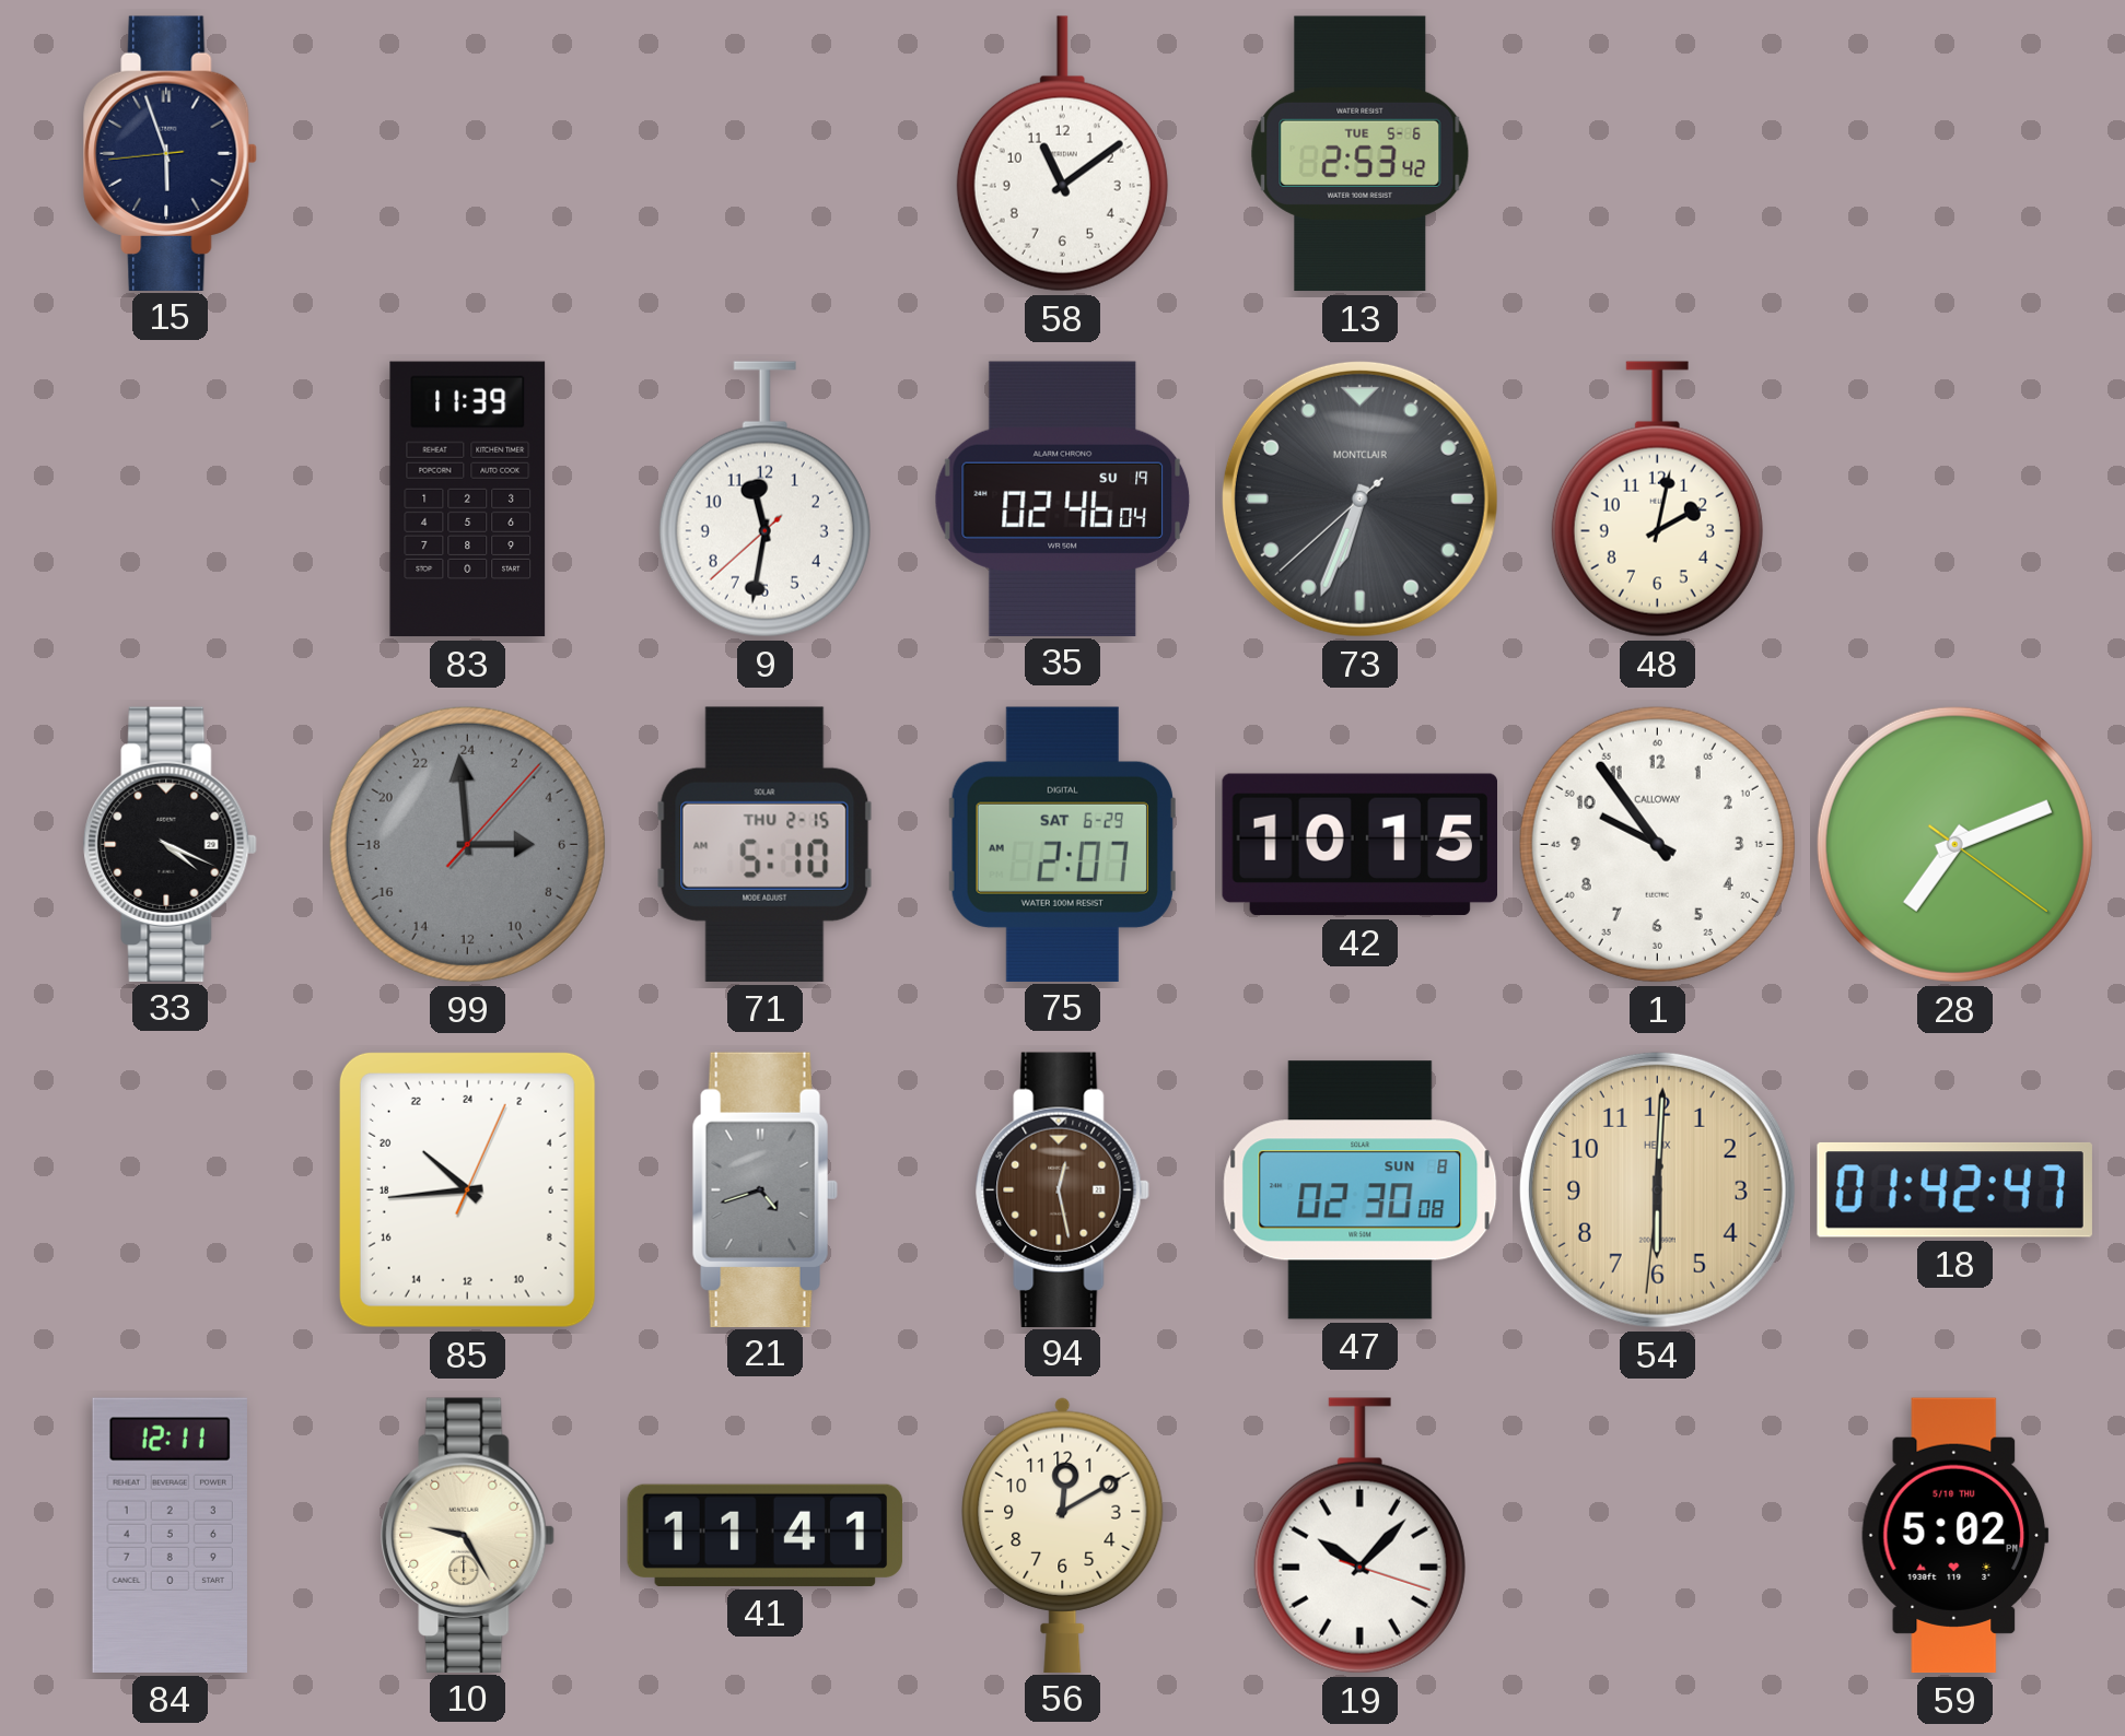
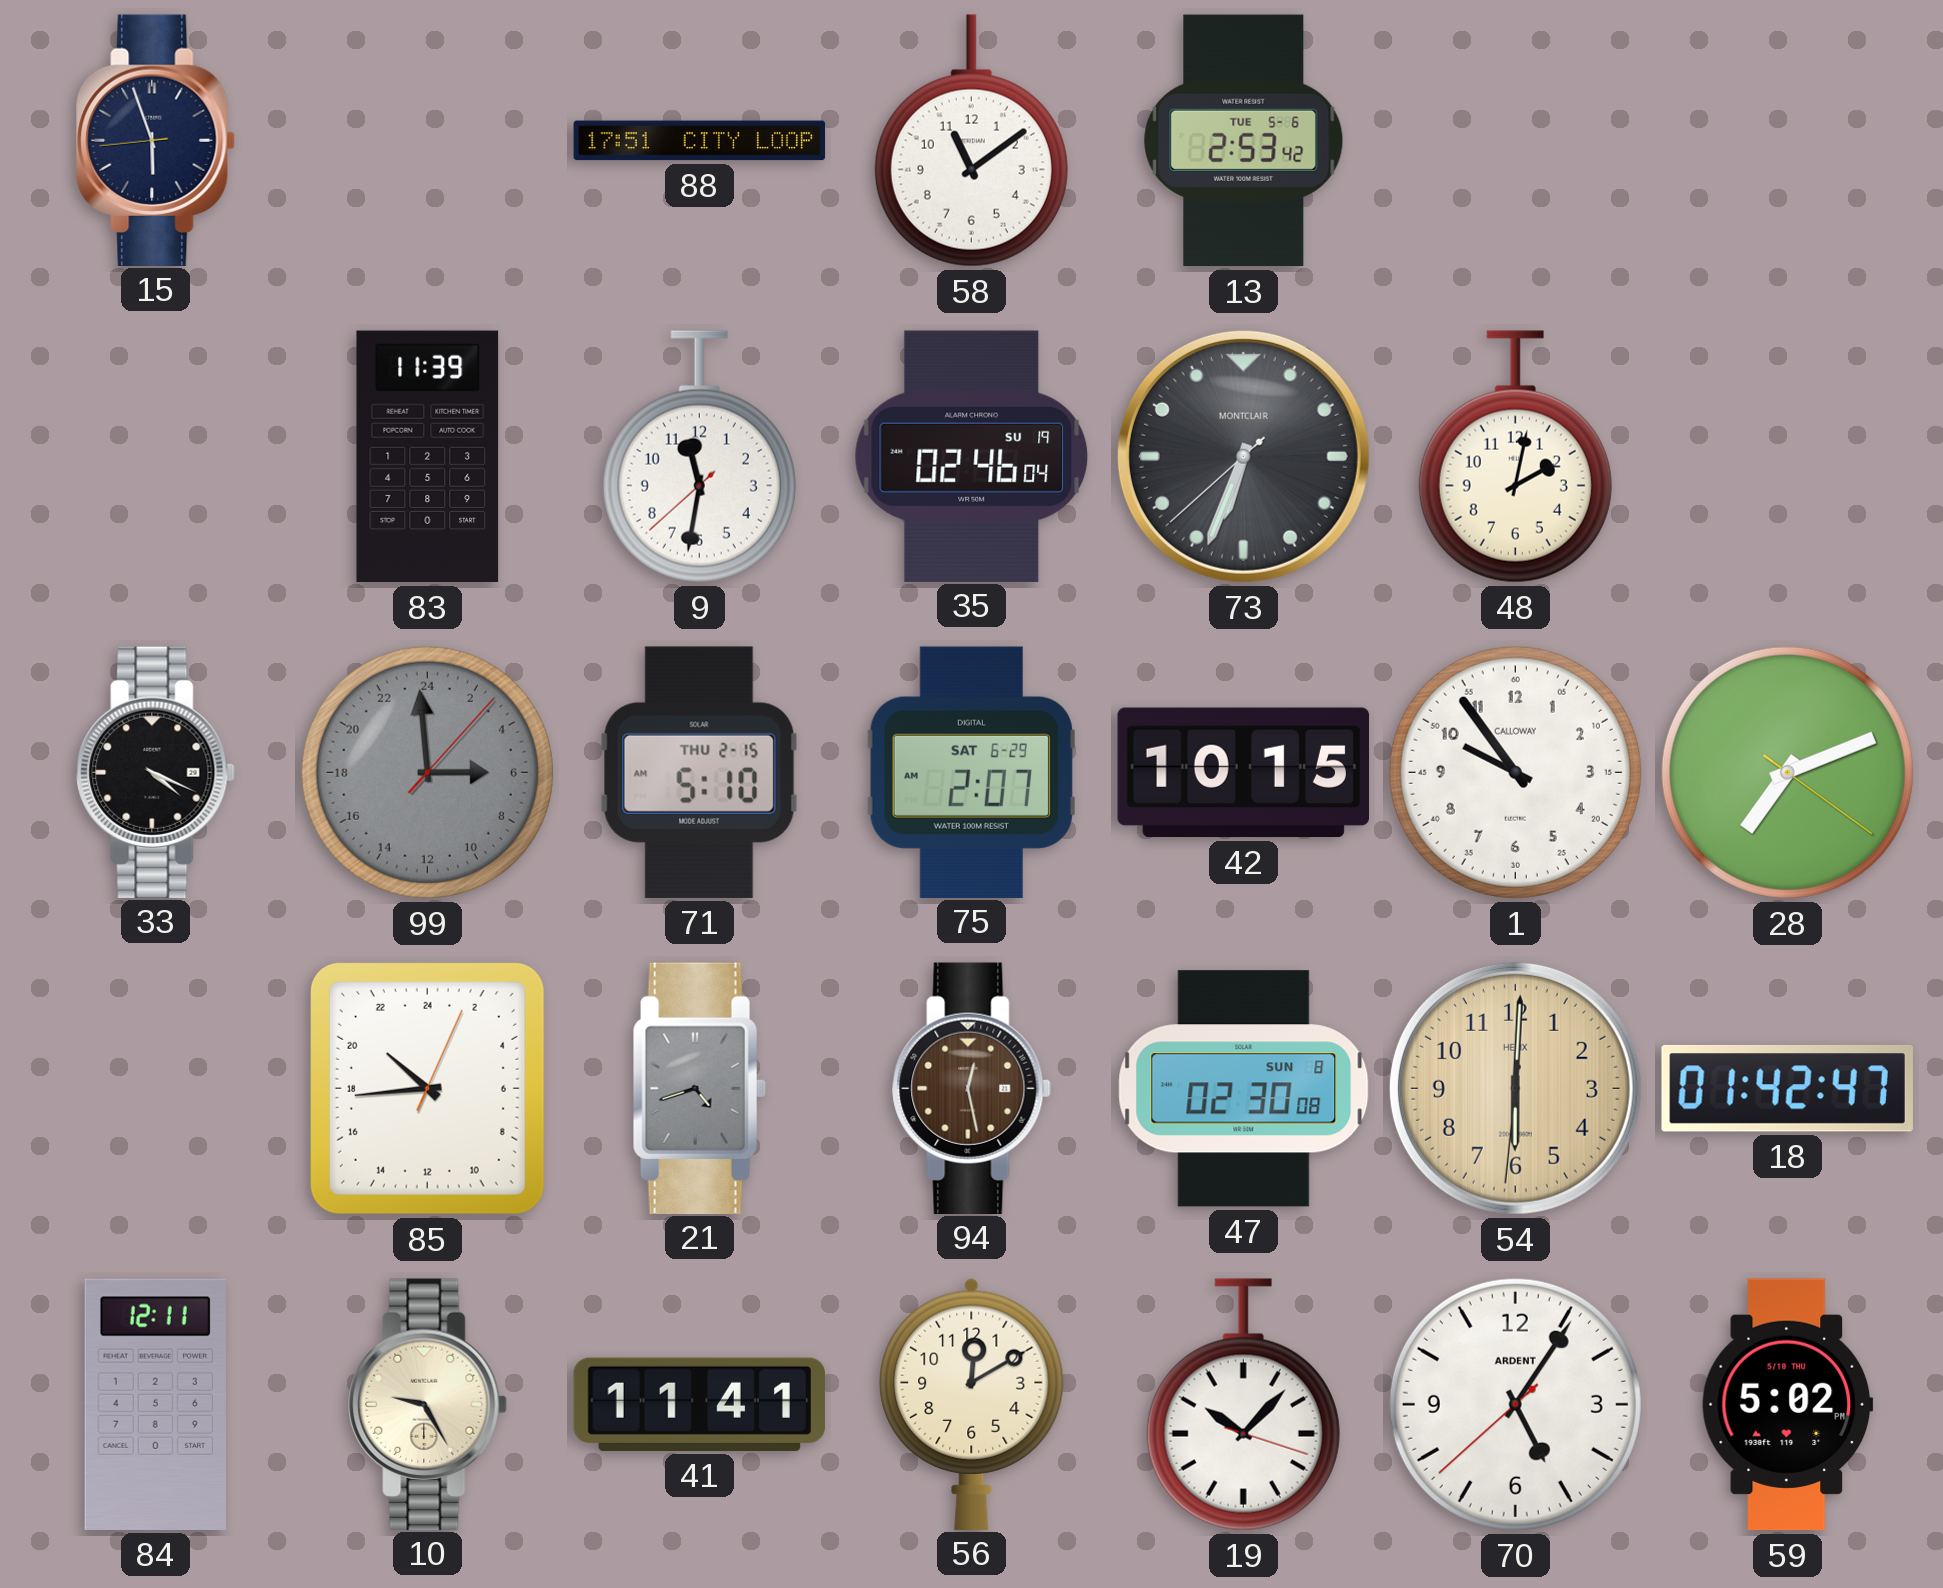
88: none -> 17:51
70: none -> 5:05
